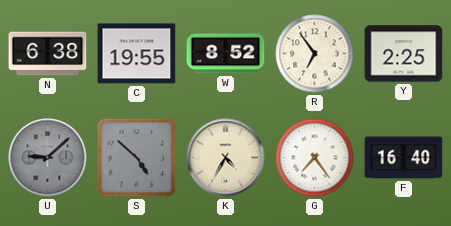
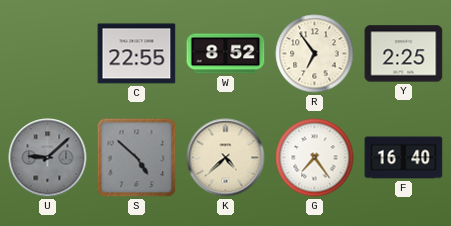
N: 6:38 -> none
C: 19:55 -> 22:55
K: 4:35 -> 4:38
